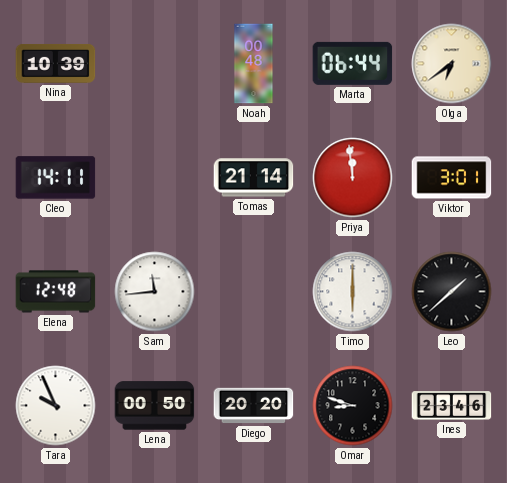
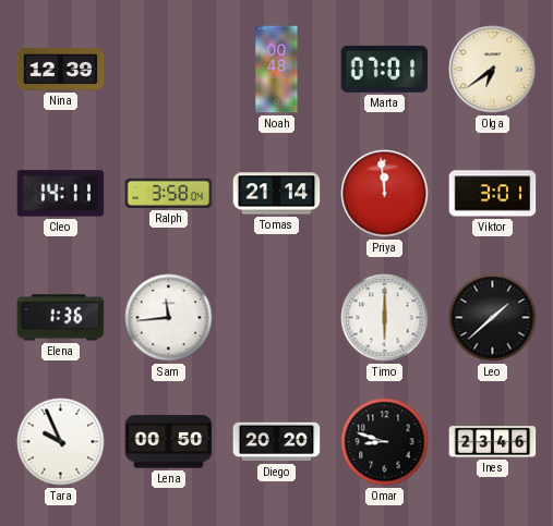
Nina: 10:39 -> 12:39
Marta: 06:44 -> 07:01
Ralph: none -> 3:58
Elena: 12:48 -> 1:36
